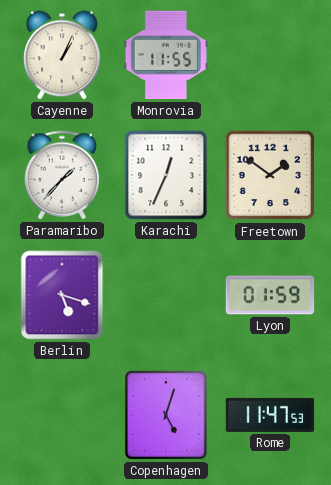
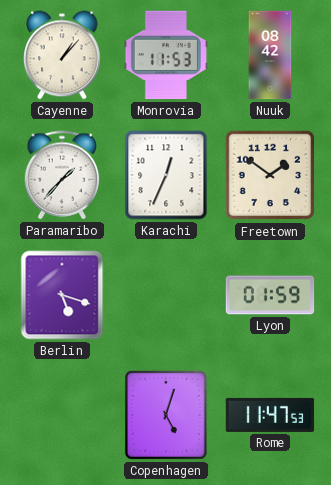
Cayenne: 1:04 -> 1:07
Monrovia: 11:55 -> 11:53
Nuuk: none -> 08:42
